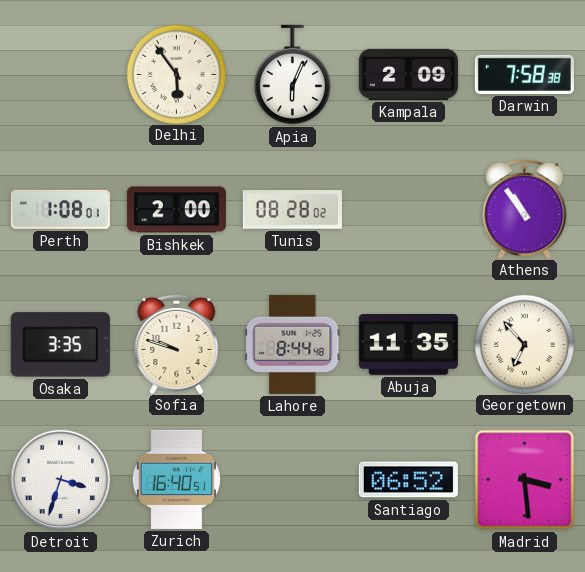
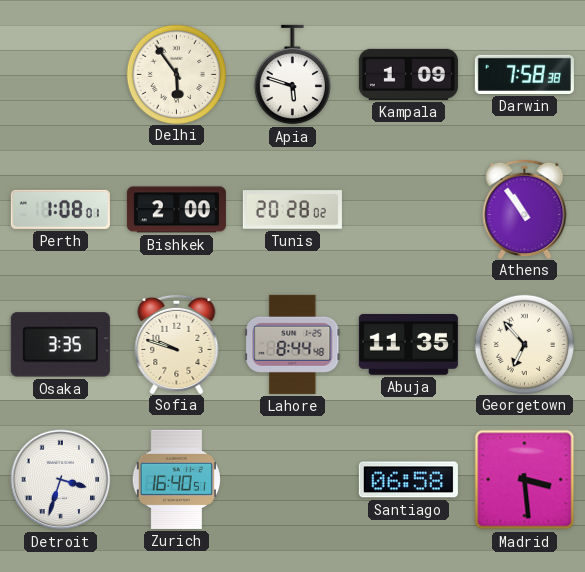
Apia: 6:04 -> 5:48
Kampala: 2:09 -> 1:09
Tunis: 08:28 -> 20:28
Santiago: 06:52 -> 06:58
